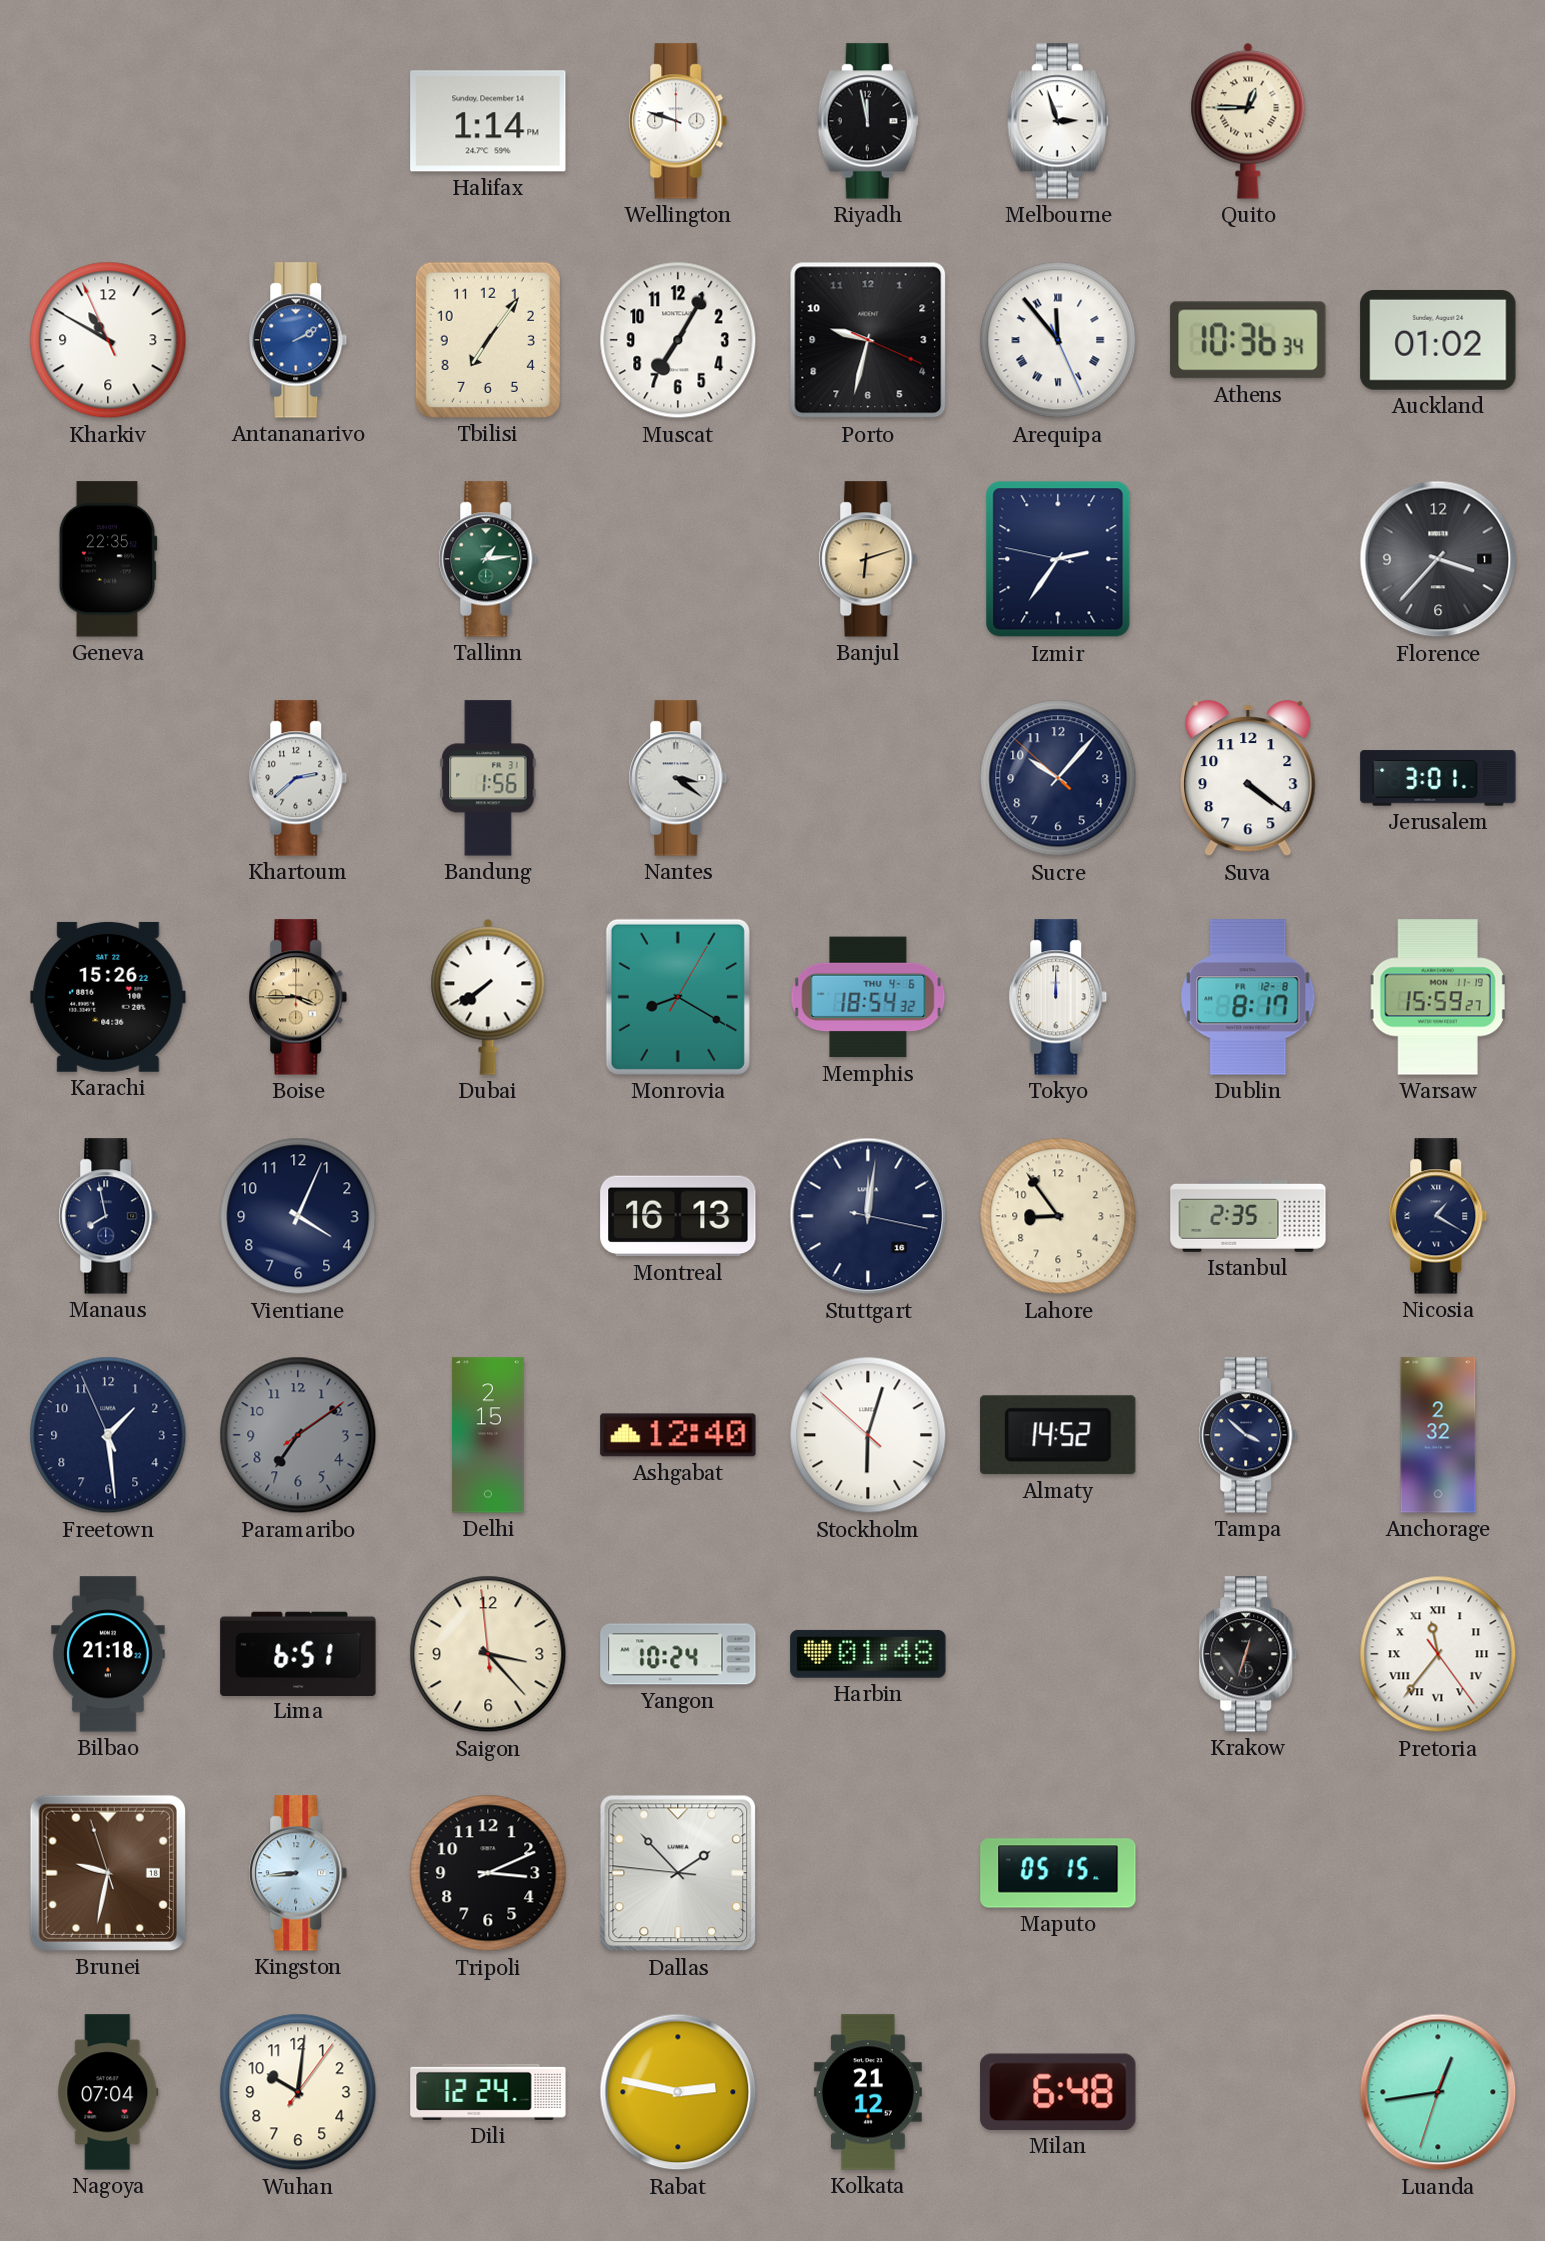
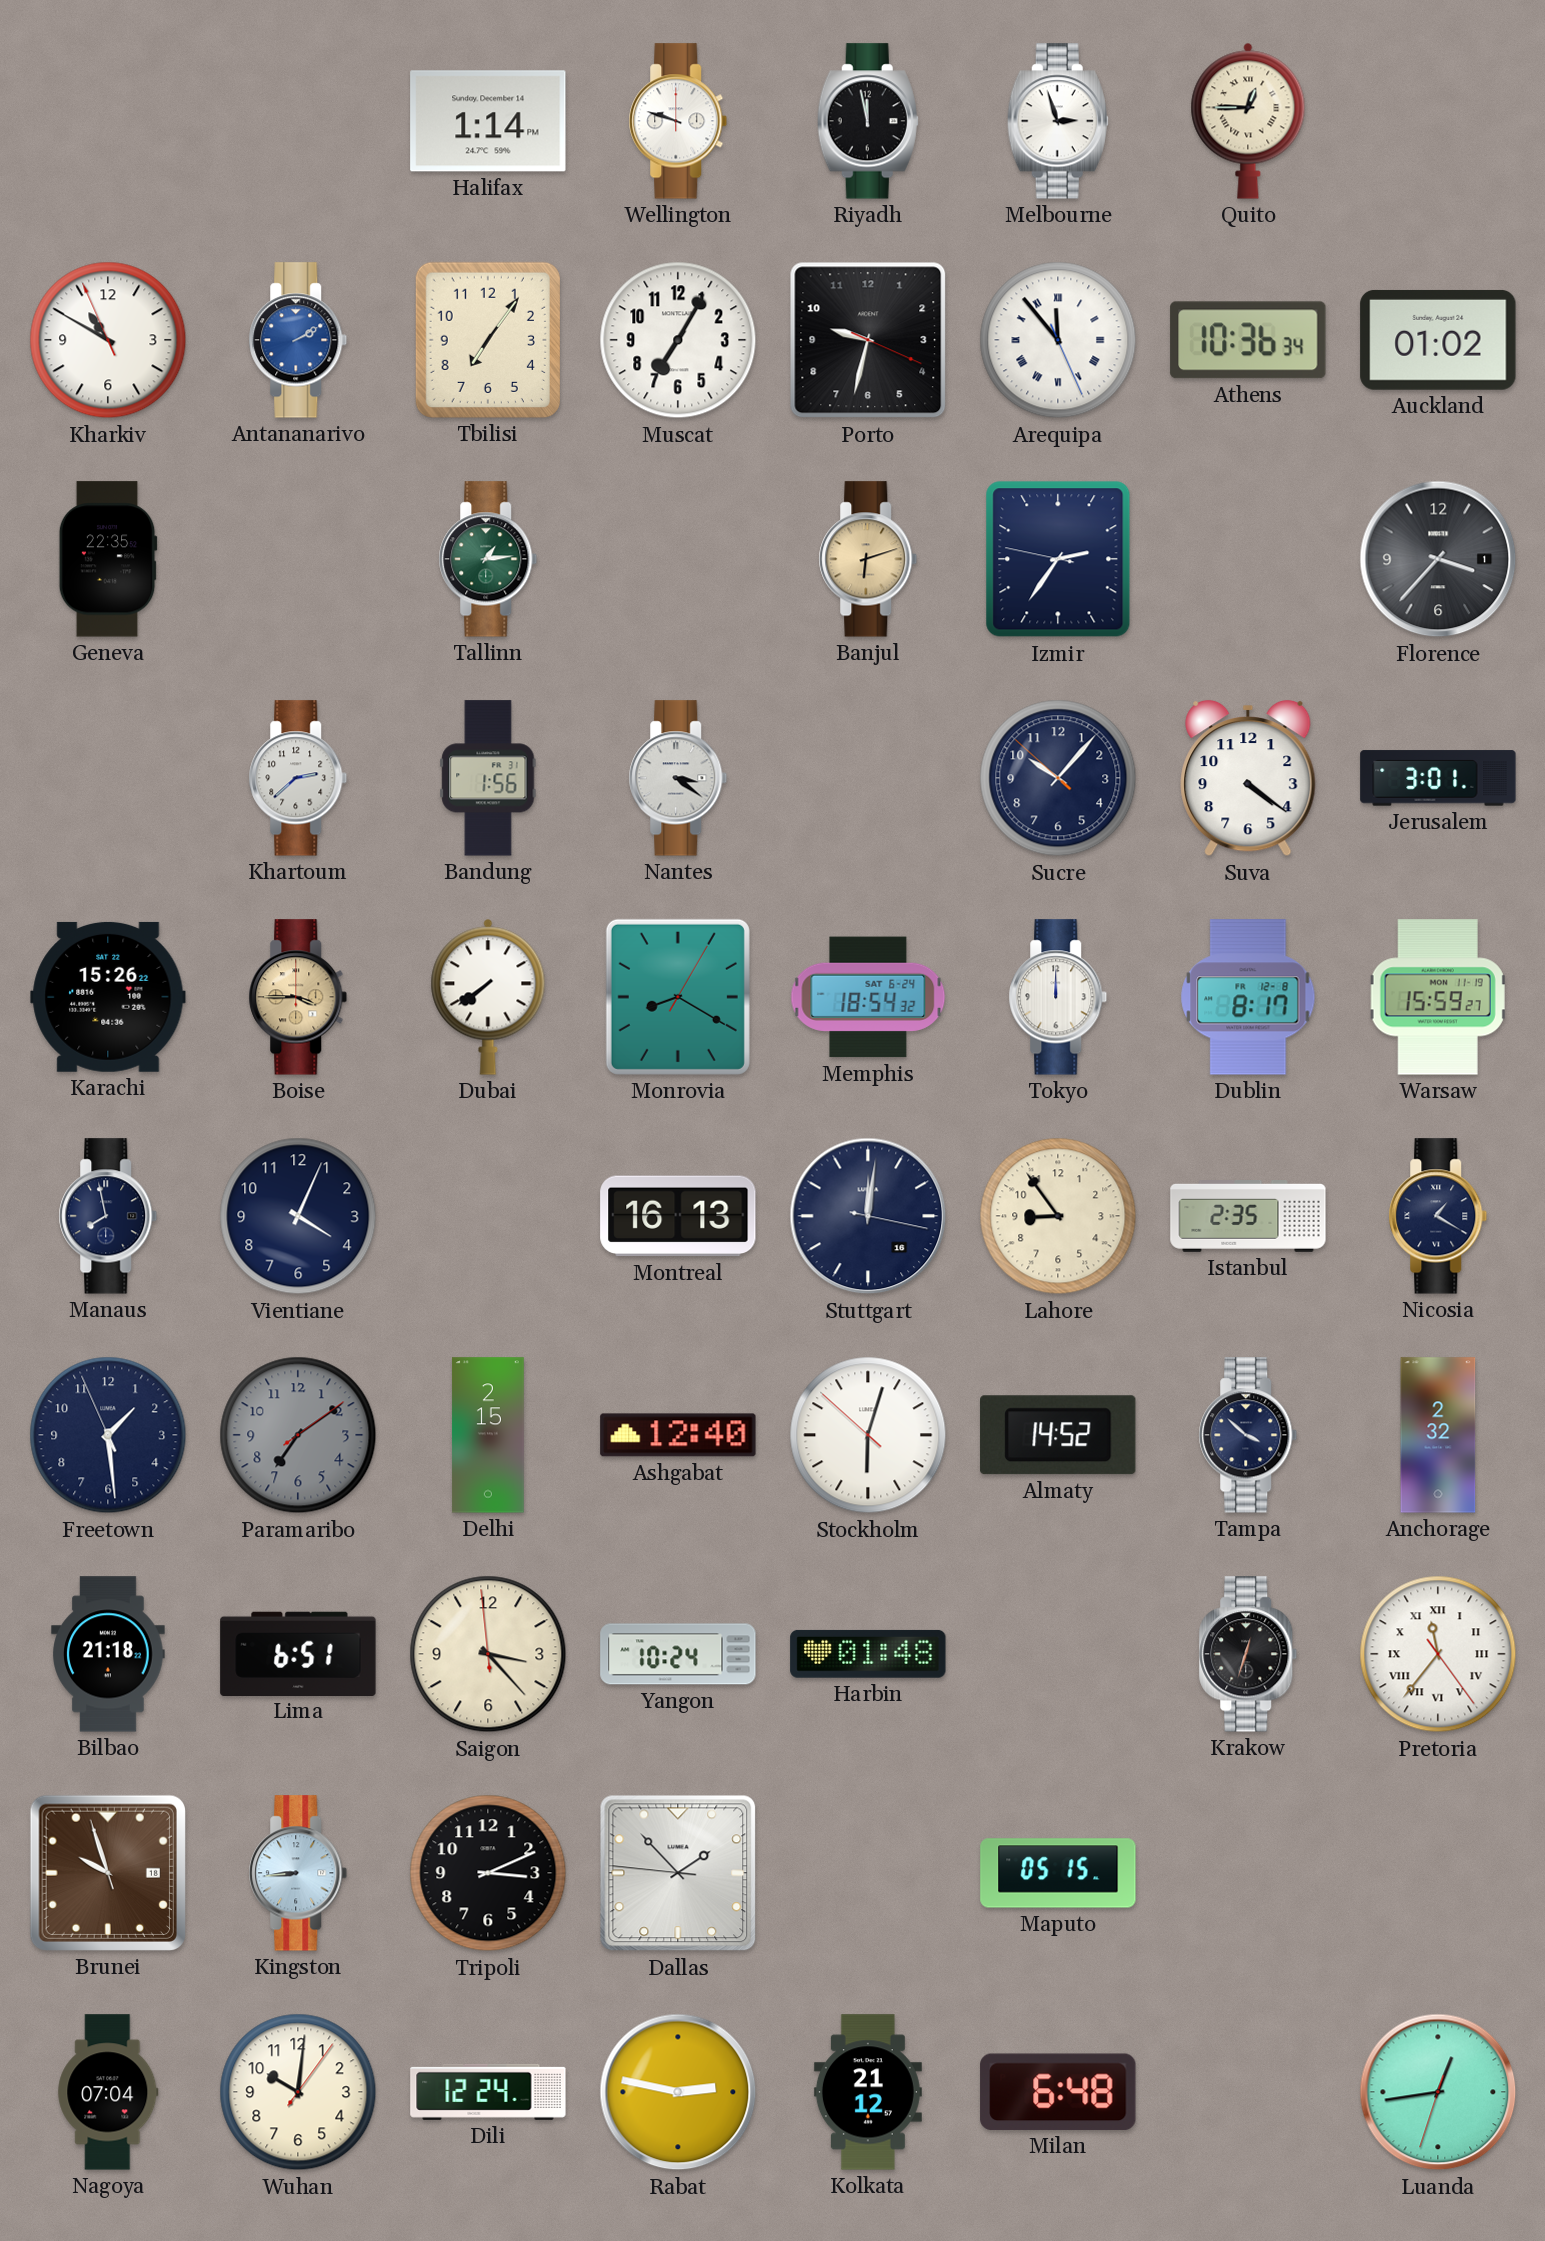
Memphis date: THU 4-6 -> SAT 6-24
Brunei: 9:31 -> 9:56
